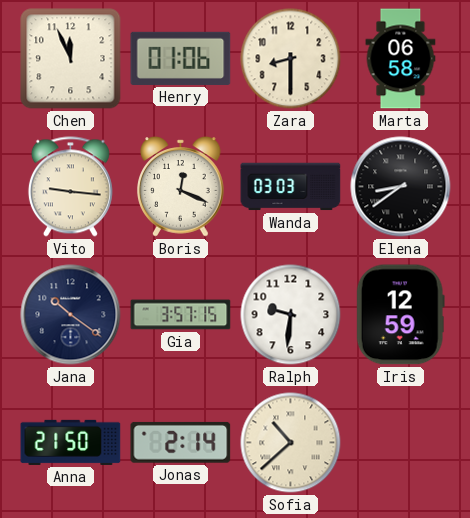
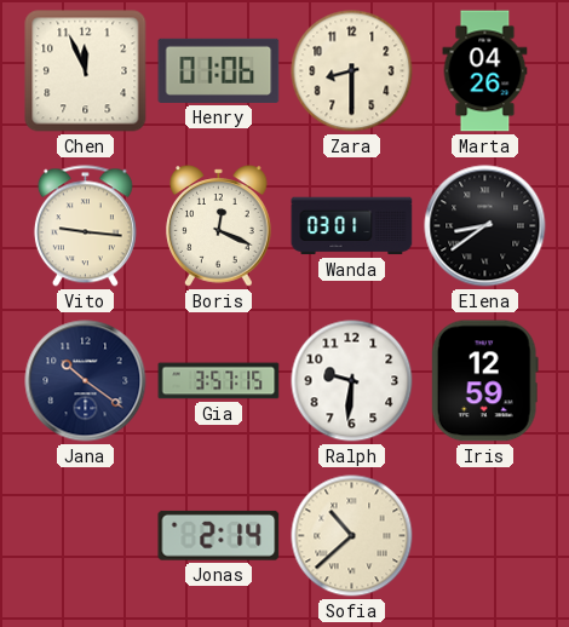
Marta: 06:58 -> 04:26
Wanda: 03:03 -> 03:01
Anna: 21:50 -> none
